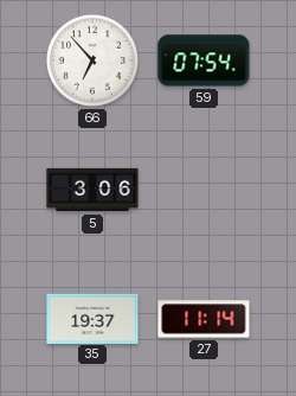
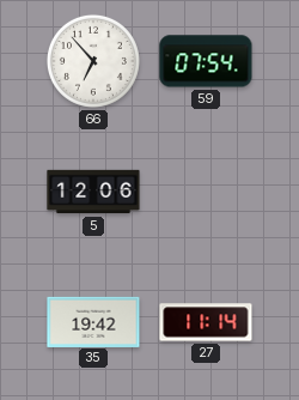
5: 3:06 -> 12:06
35: 19:37 -> 19:42
